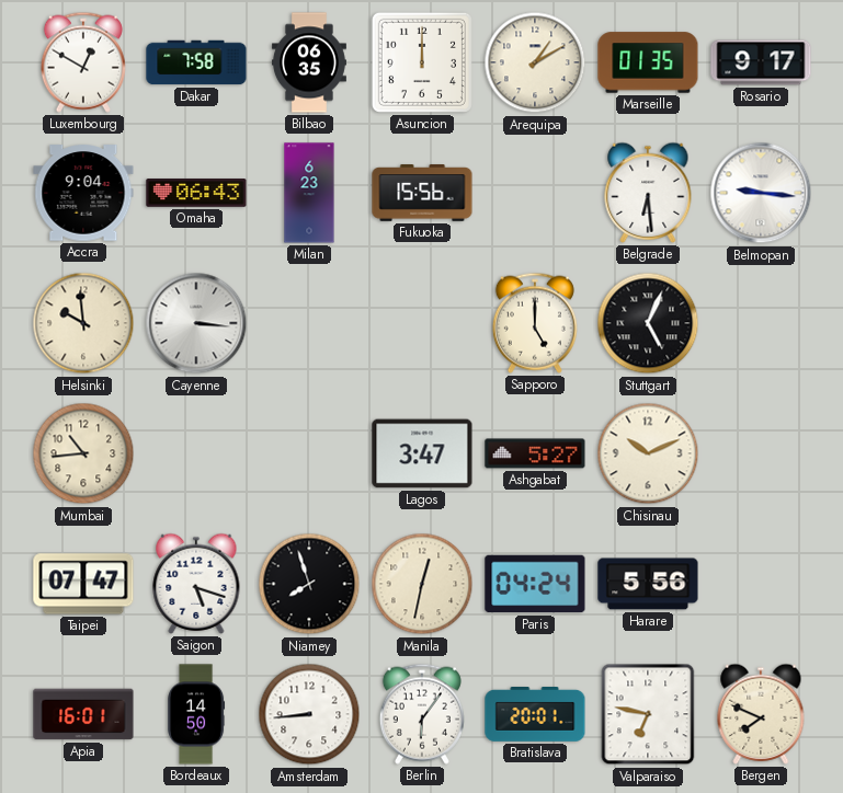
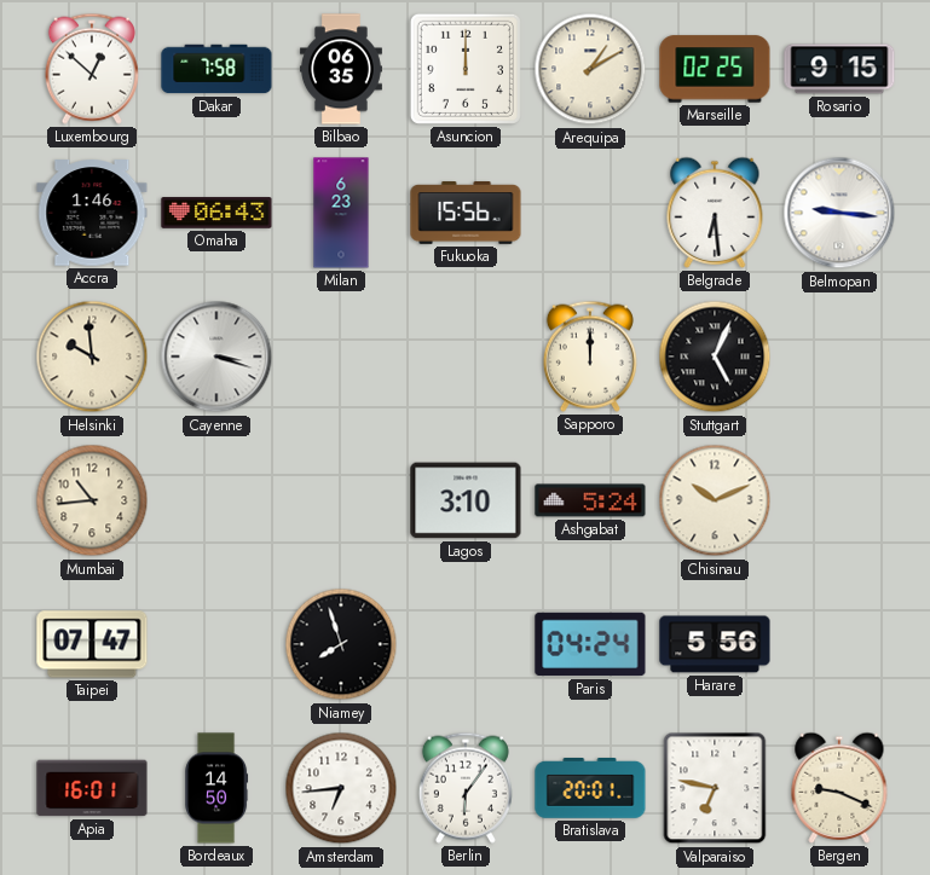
Luxembourg: 12:50 -> 12:52
Marseille: 01:35 -> 02:25
Rosario: 9:17 -> 9:15
Accra: 9:04 -> 1:46
Cayenne: 3:16 -> 3:18
Sapporo: 5:00 -> 12:00
Lagos: 3:47 -> 3:10
Ashgabat: 5:27 -> 5:24
Saigon: 5:18 -> none
Manila: 12:32 -> none
Amsterdam: 8:44 -> 6:44
Bergen: 7:49 -> 9:19
